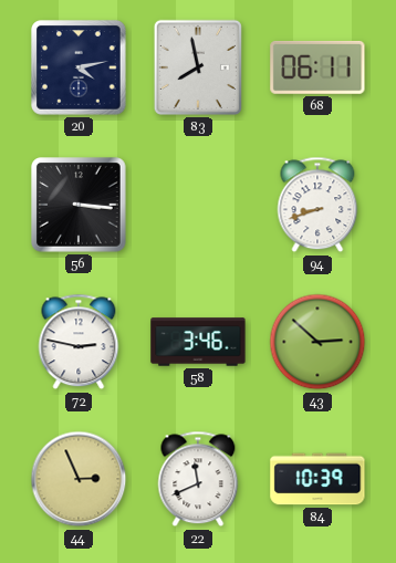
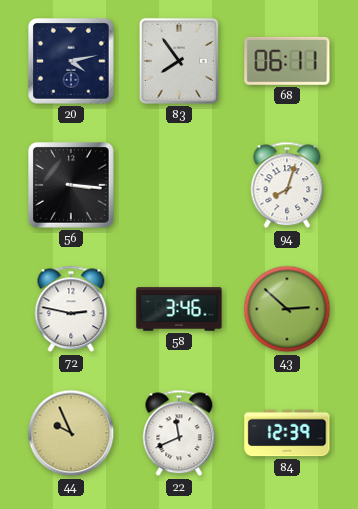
83: 7:58 -> 7:54
94: 8:42 -> 8:03
44: 2:56 -> 9:56
84: 10:39 -> 12:39
